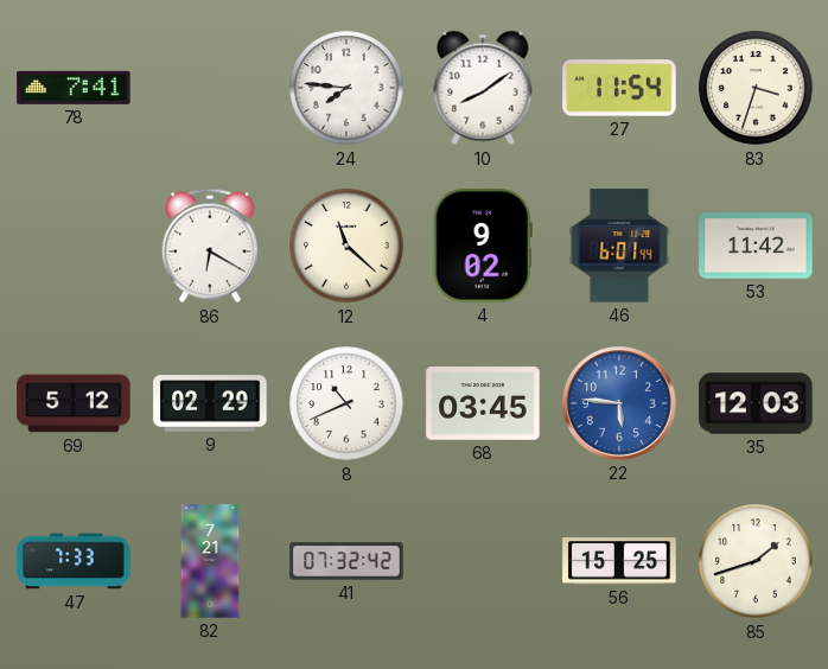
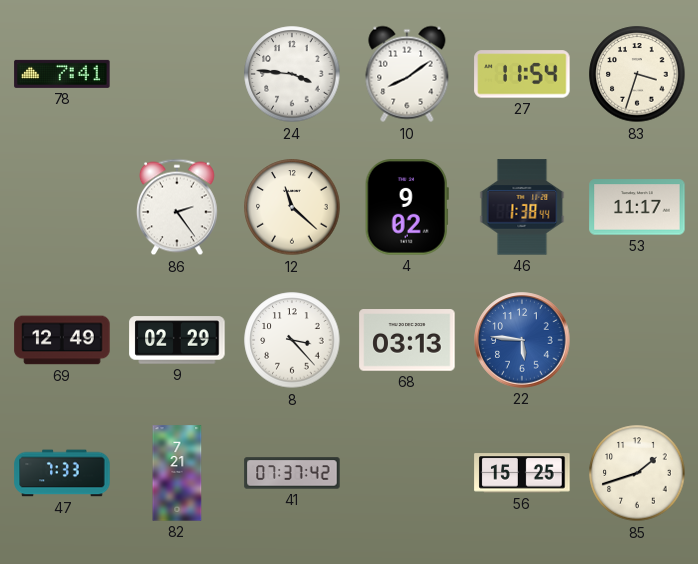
24: 7:46 -> 3:46
86: 6:20 -> 2:24
46: 6:01 -> 1:38
53: 11:42 -> 11:17
69: 5:12 -> 12:49
8: 10:41 -> 3:23
68: 03:45 -> 03:13
35: 12:03 -> none
41: 07:32 -> 07:37
